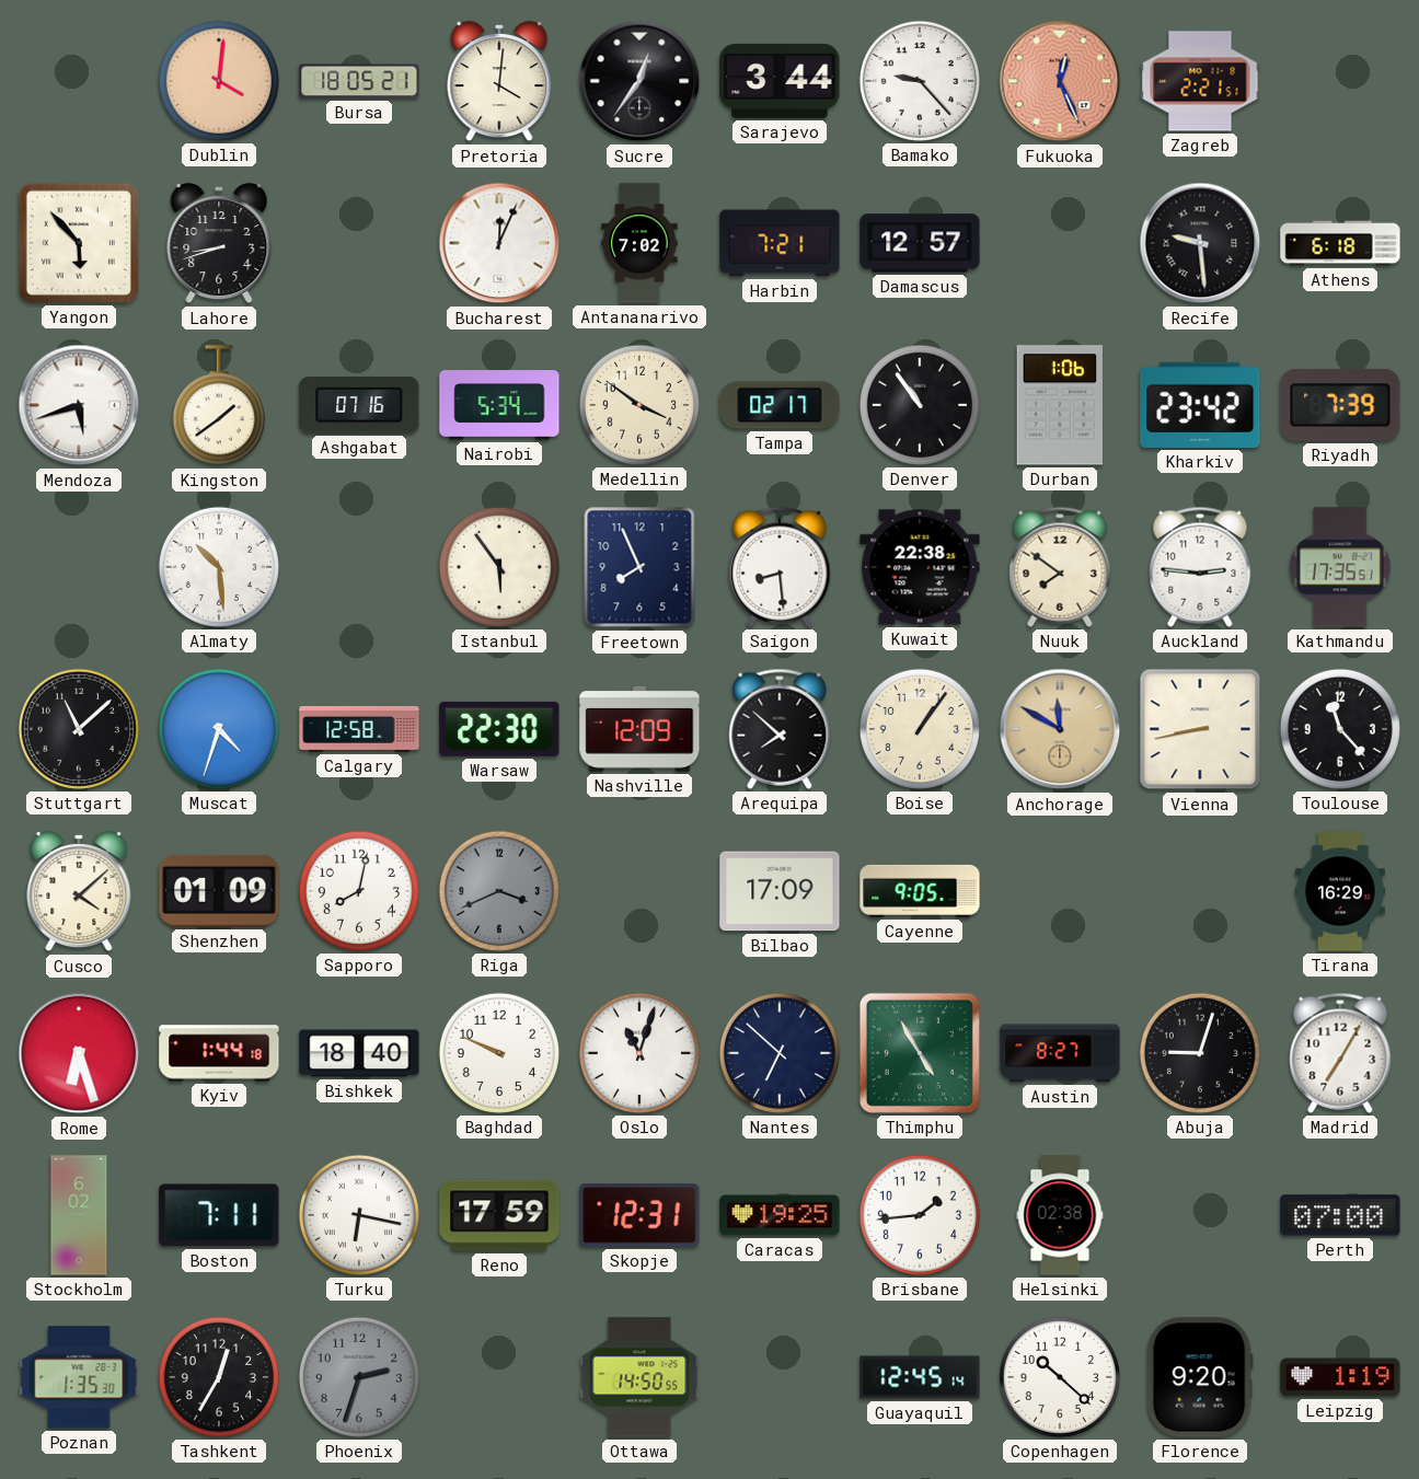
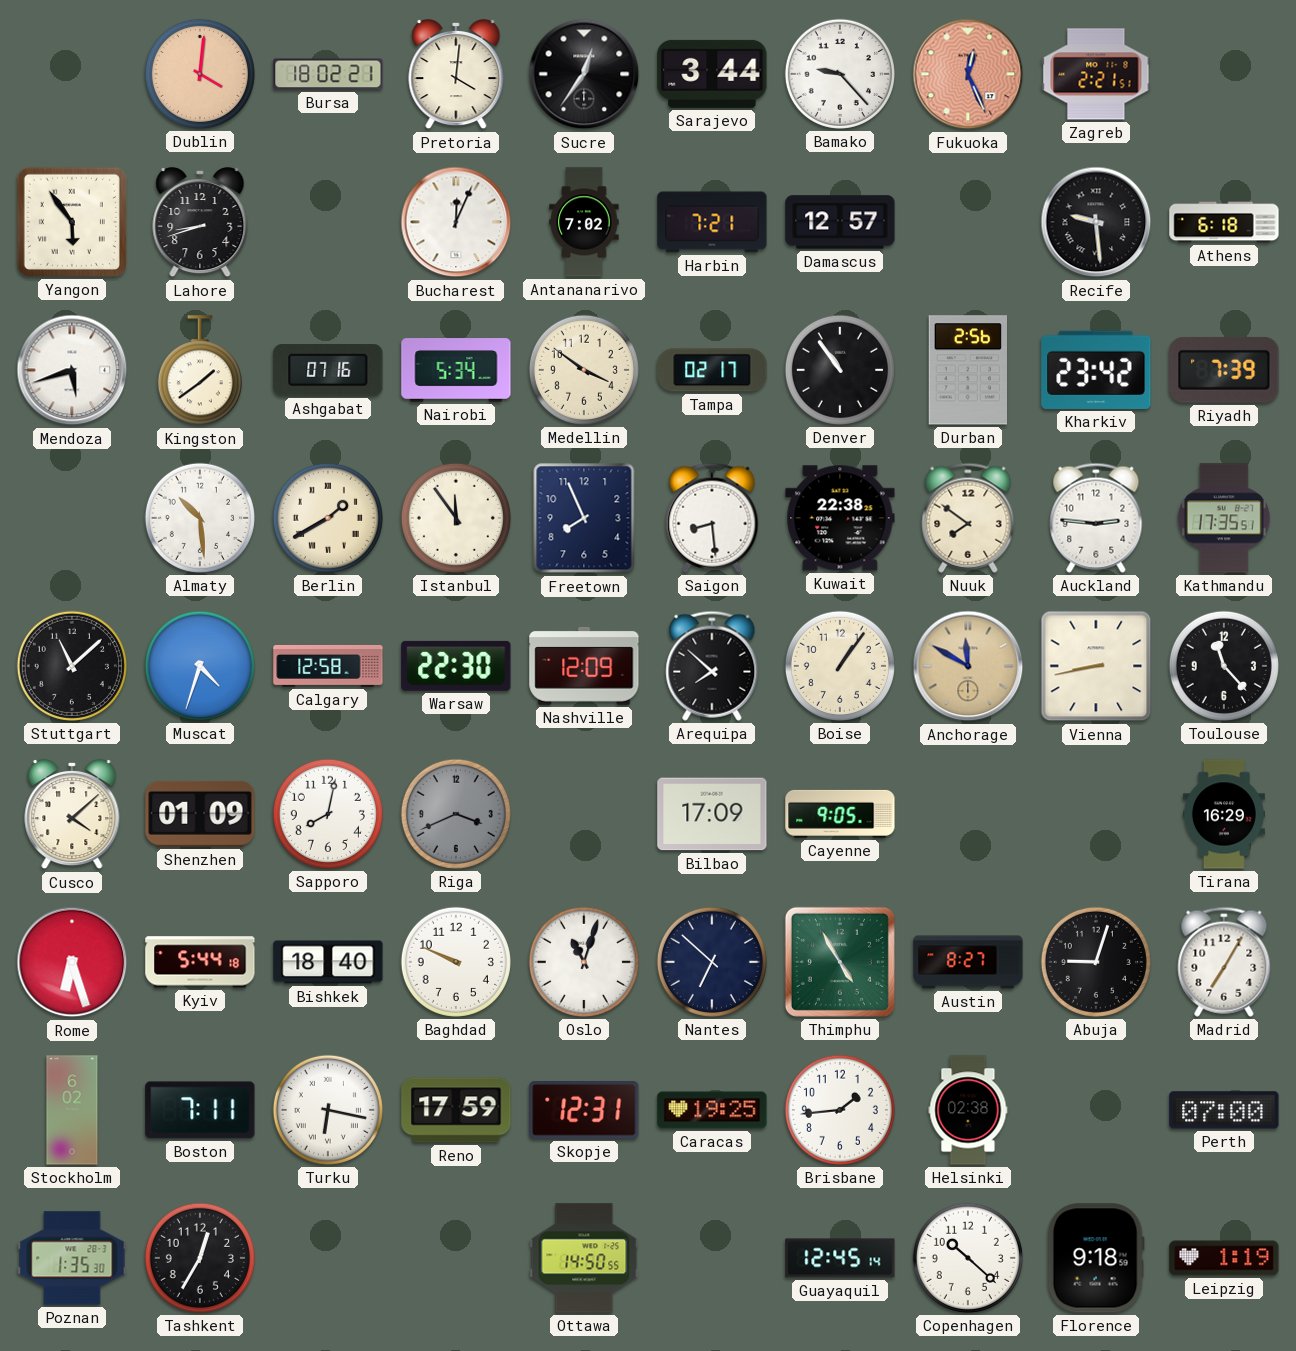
Bursa: 18:05 -> 18:02
Yangon: 5:53 -> 5:54
Durban: 1:06 -> 2:56
Berlin: none -> 1:40
Istanbul: 5:54 -> 11:54
Kyiv: 1:44 -> 5:44
Phoenix: 2:33 -> none
Florence: 9:20 -> 9:18
